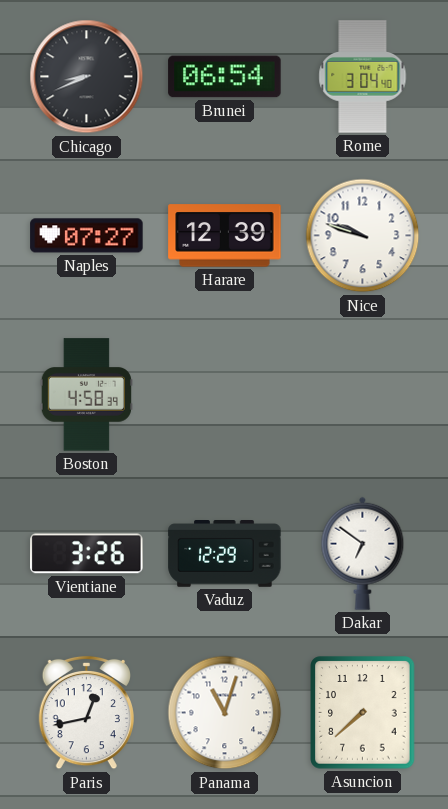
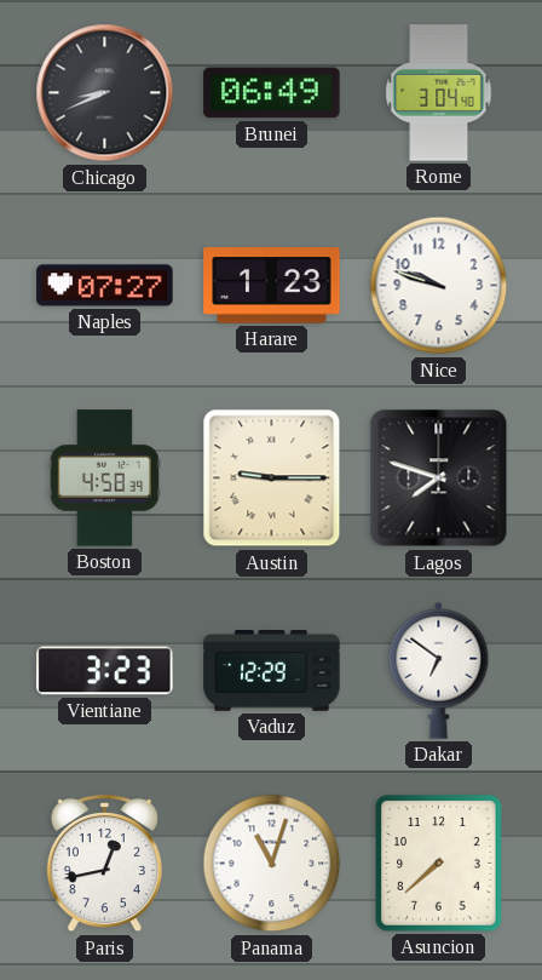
Brunei: 06:54 -> 06:49
Harare: 12:39 -> 1:23
Austin: none -> 9:15
Lagos: none -> 7:48
Vientiane: 3:26 -> 3:23
